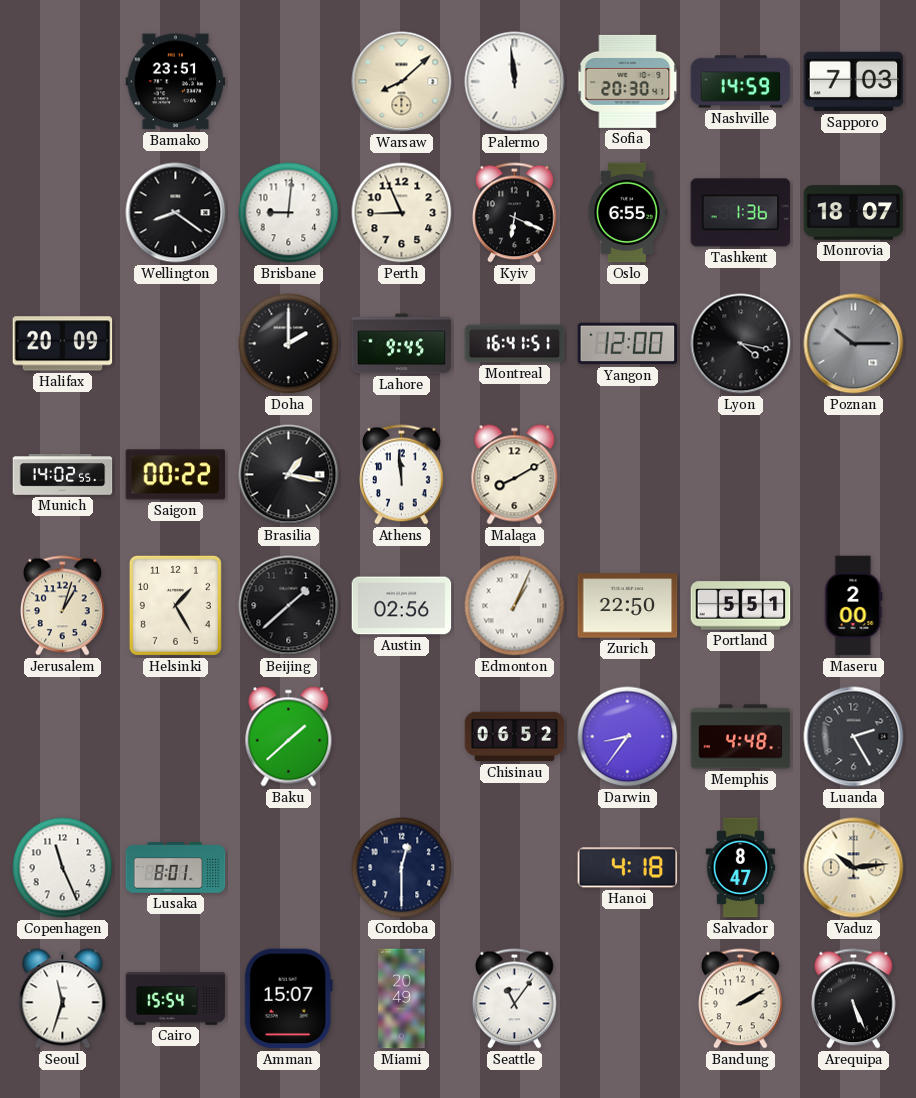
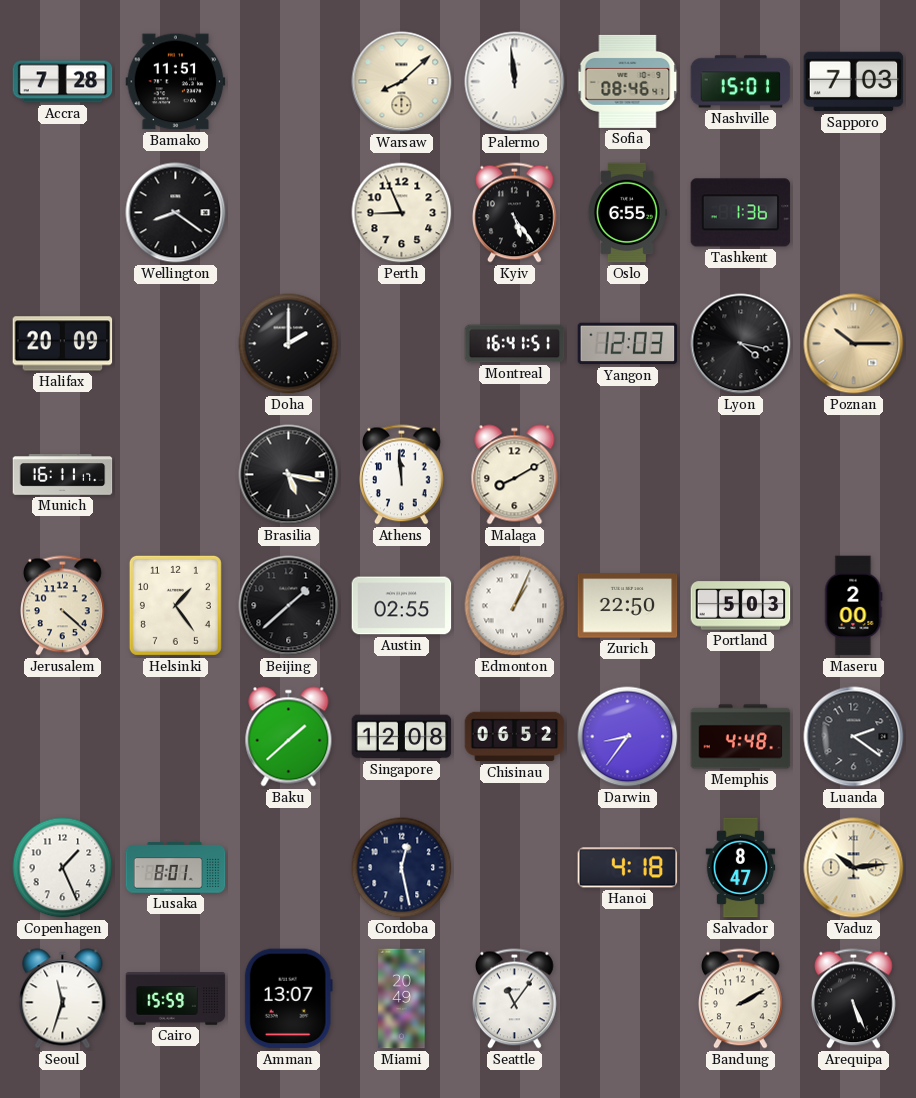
Accra: none -> 7:28
Bamako: 23:51 -> 11:51
Sofia: 20:30 -> 08:46
Nashville: 14:59 -> 15:01
Brisbane: 9:01 -> none
Kyiv: 6:19 -> 5:24
Monrovia: 18:07 -> none
Lahore: 9:45 -> none
Yangon: 12:00 -> 12:03
Poznan dial: grey -> champagne
Munich: 14:02 -> 16:11
Saigon: 00:22 -> none
Brasilia: 1:17 -> 5:17
Jerusalem: 1:03 -> 4:22
Helsinki: 1:25 -> 1:24
Austin: 02:56 -> 02:55
Portland: 5:51 -> 5:03
Singapore: none -> 12:08
Luanda: 2:25 -> 2:21
Copenhagen: 11:26 -> 1:26
Cordoba: 12:30 -> 12:28
Cairo: 15:54 -> 15:59
Amman: 15:07 -> 13:07
